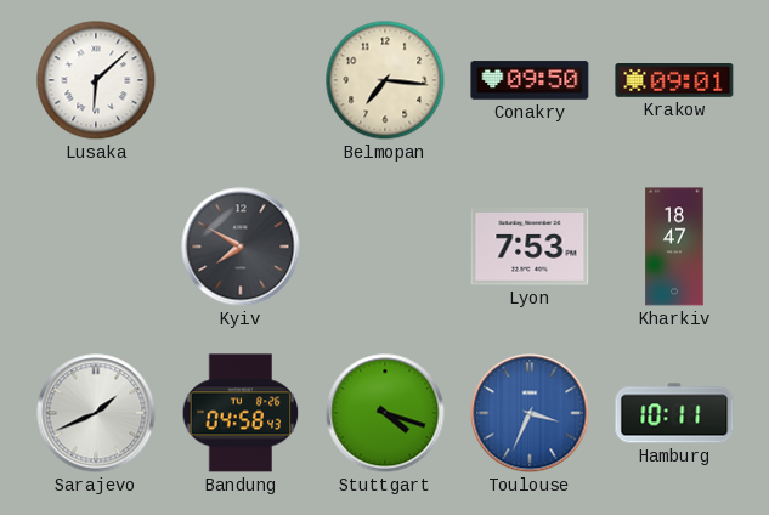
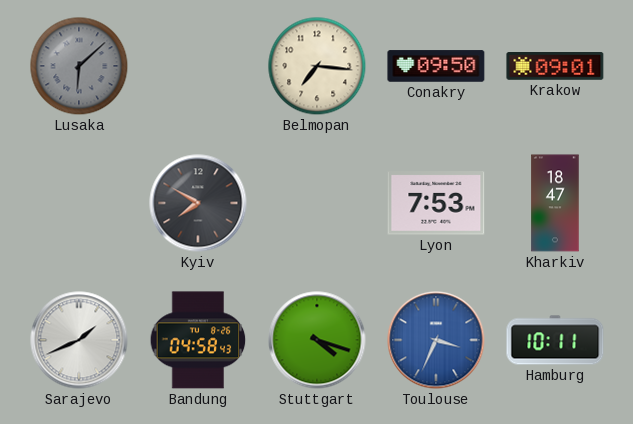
Lusaka dial: white -> grey
